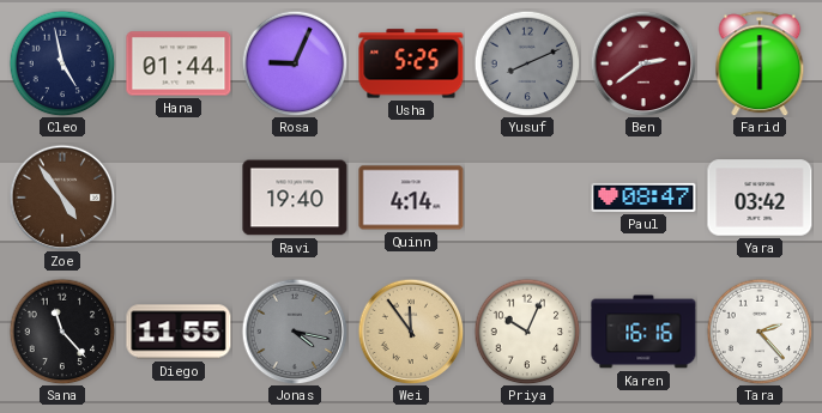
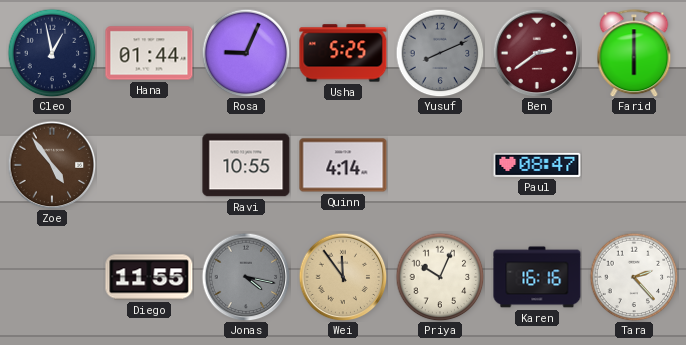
Cleo: 4:58 -> 12:58
Ravi: 19:40 -> 10:55
Yara: 03:42 -> none
Sana: 11:23 -> none
